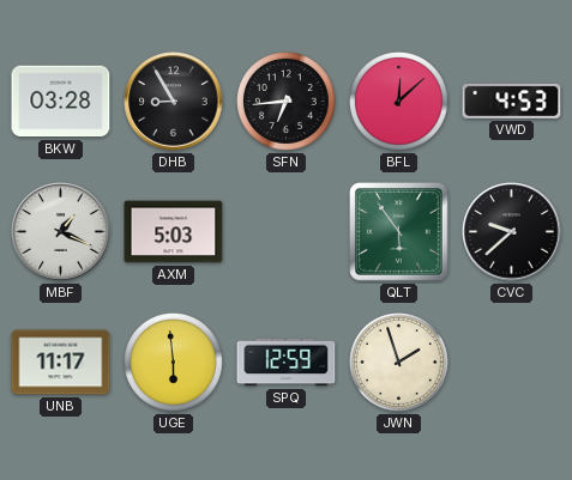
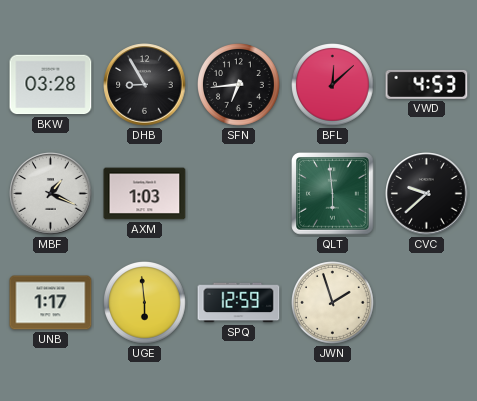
AXM: 5:03 -> 1:03
QLT: 5:54 -> 5:59
UNB: 11:17 -> 1:17
